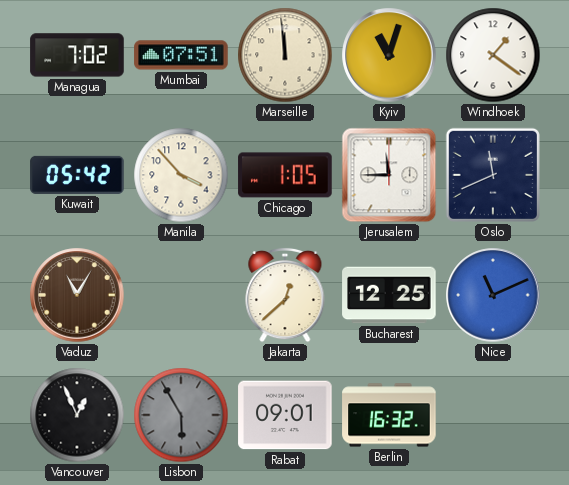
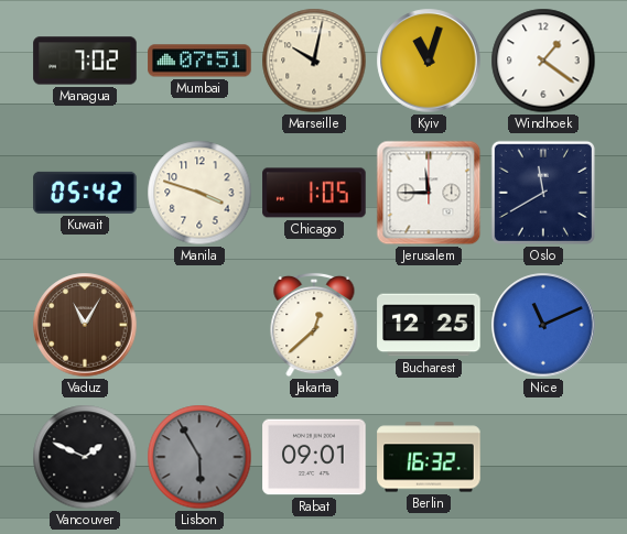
Marseille: 11:59 -> 10:02
Manila: 3:53 -> 3:48
Oslo: 11:41 -> 11:40
Vancouver: 12:56 -> 1:49
